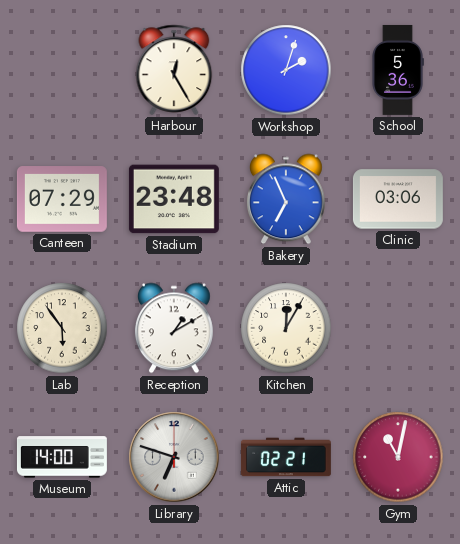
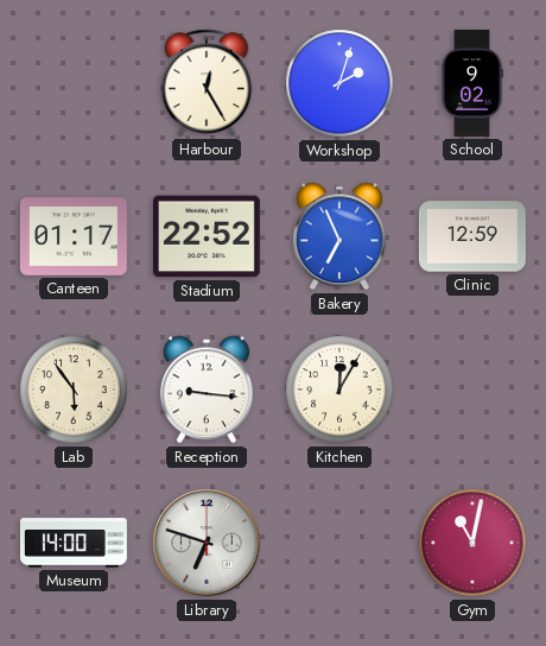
School: 5:36 -> 9:02
Canteen: 07:29 -> 01:17
Stadium: 23:48 -> 22:52
Clinic: 03:06 -> 12:59
Reception: 1:10 -> 9:16
Attic: 02:21 -> none
